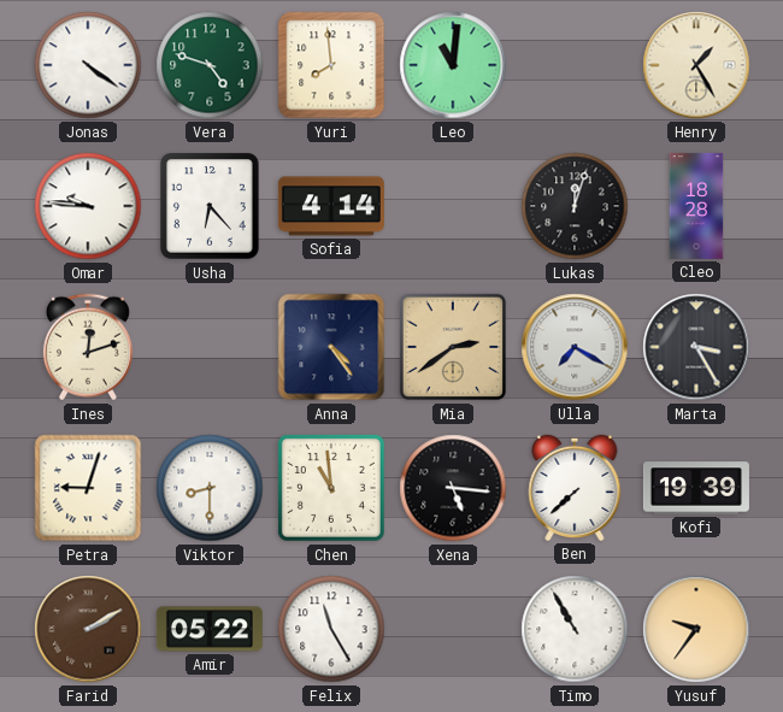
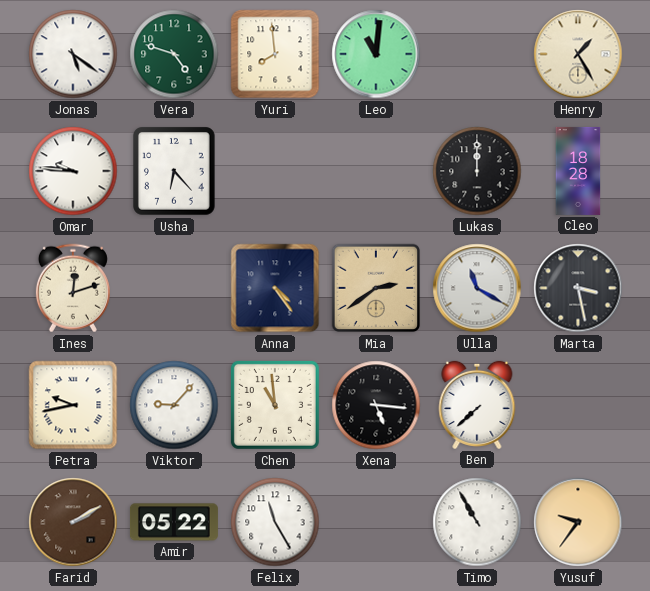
Jonas: 4:21 -> 5:21
Sofia: 4:14 -> none
Lukas: 12:03 -> 12:00
Ulla: 7:20 -> 11:20
Marta: 3:25 -> 3:28
Petra: 9:03 -> 9:43
Viktor: 8:30 -> 9:07
Kofi: 19:39 -> none
